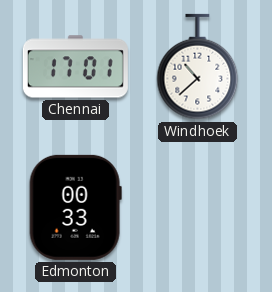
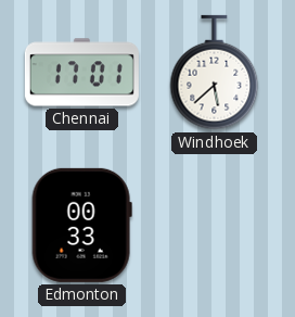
Windhoek: 10:38 -> 5:38
